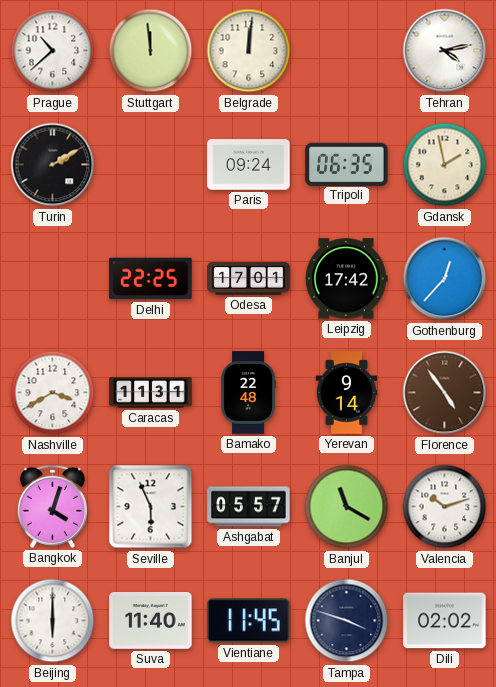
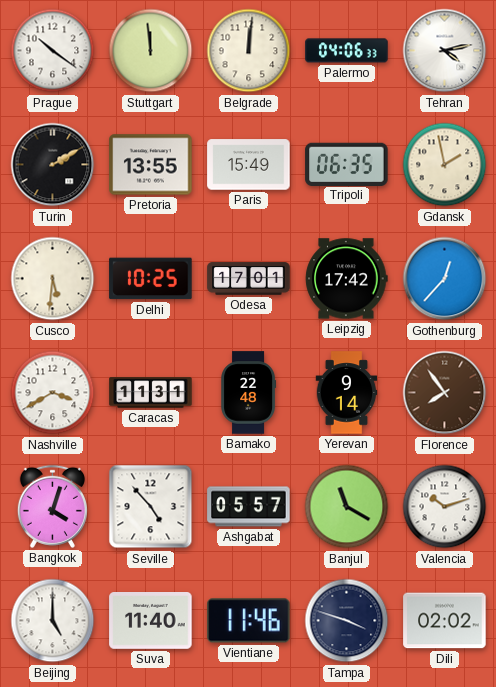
Prague: 10:38 -> 10:21
Palermo: none -> 04:06
Pretoria: none -> 13:55
Paris: 09:24 -> 15:49
Cusco: none -> 5:31
Delhi: 22:25 -> 10:25
Florence: 4:54 -> 7:54
Seville: 5:56 -> 4:53
Beijing: 6:00 -> 5:00
Vientiane: 11:45 -> 11:46
